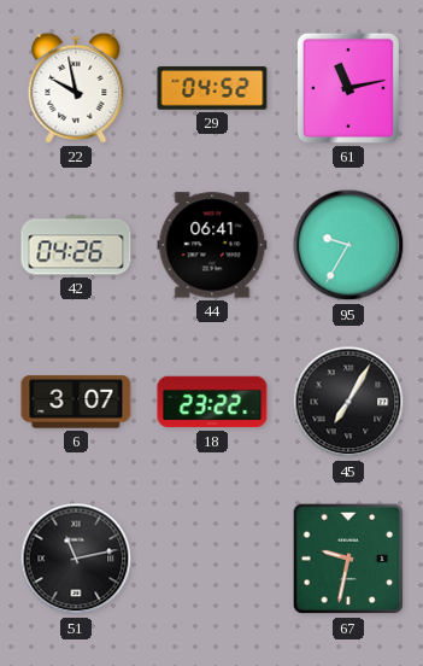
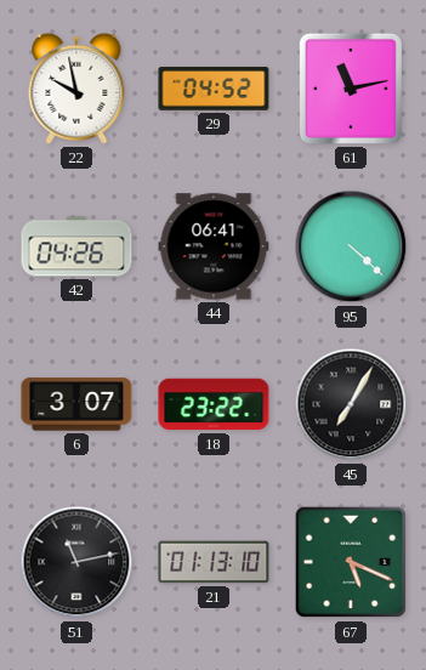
95: 9:35 -> 4:22
21: none -> 01:13
67: 9:32 -> 5:19
